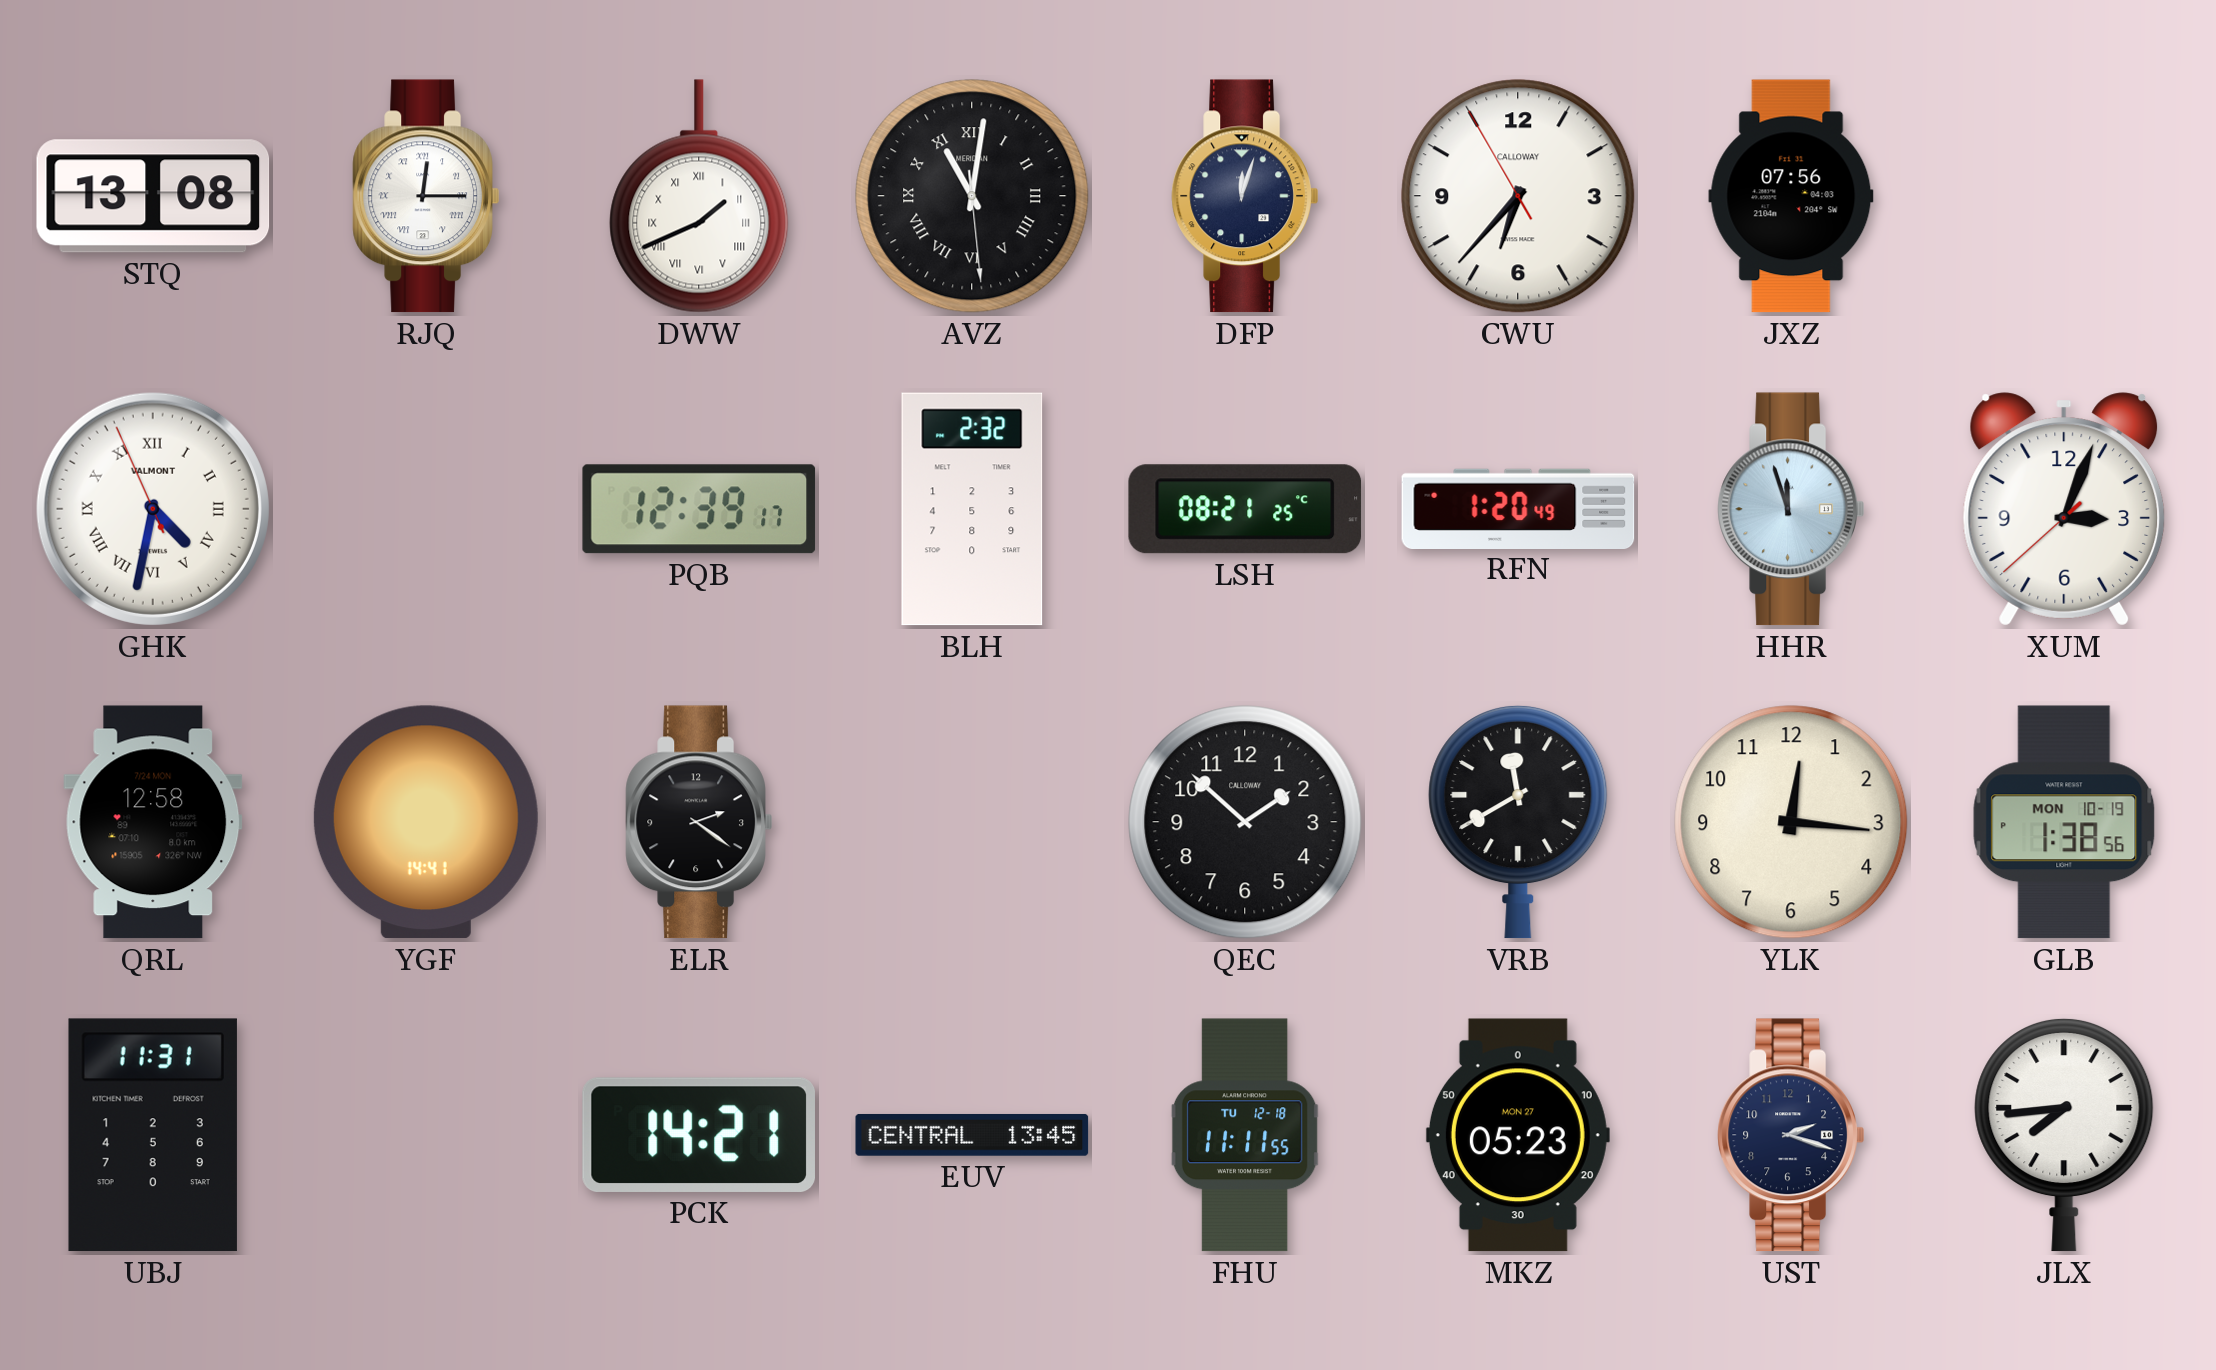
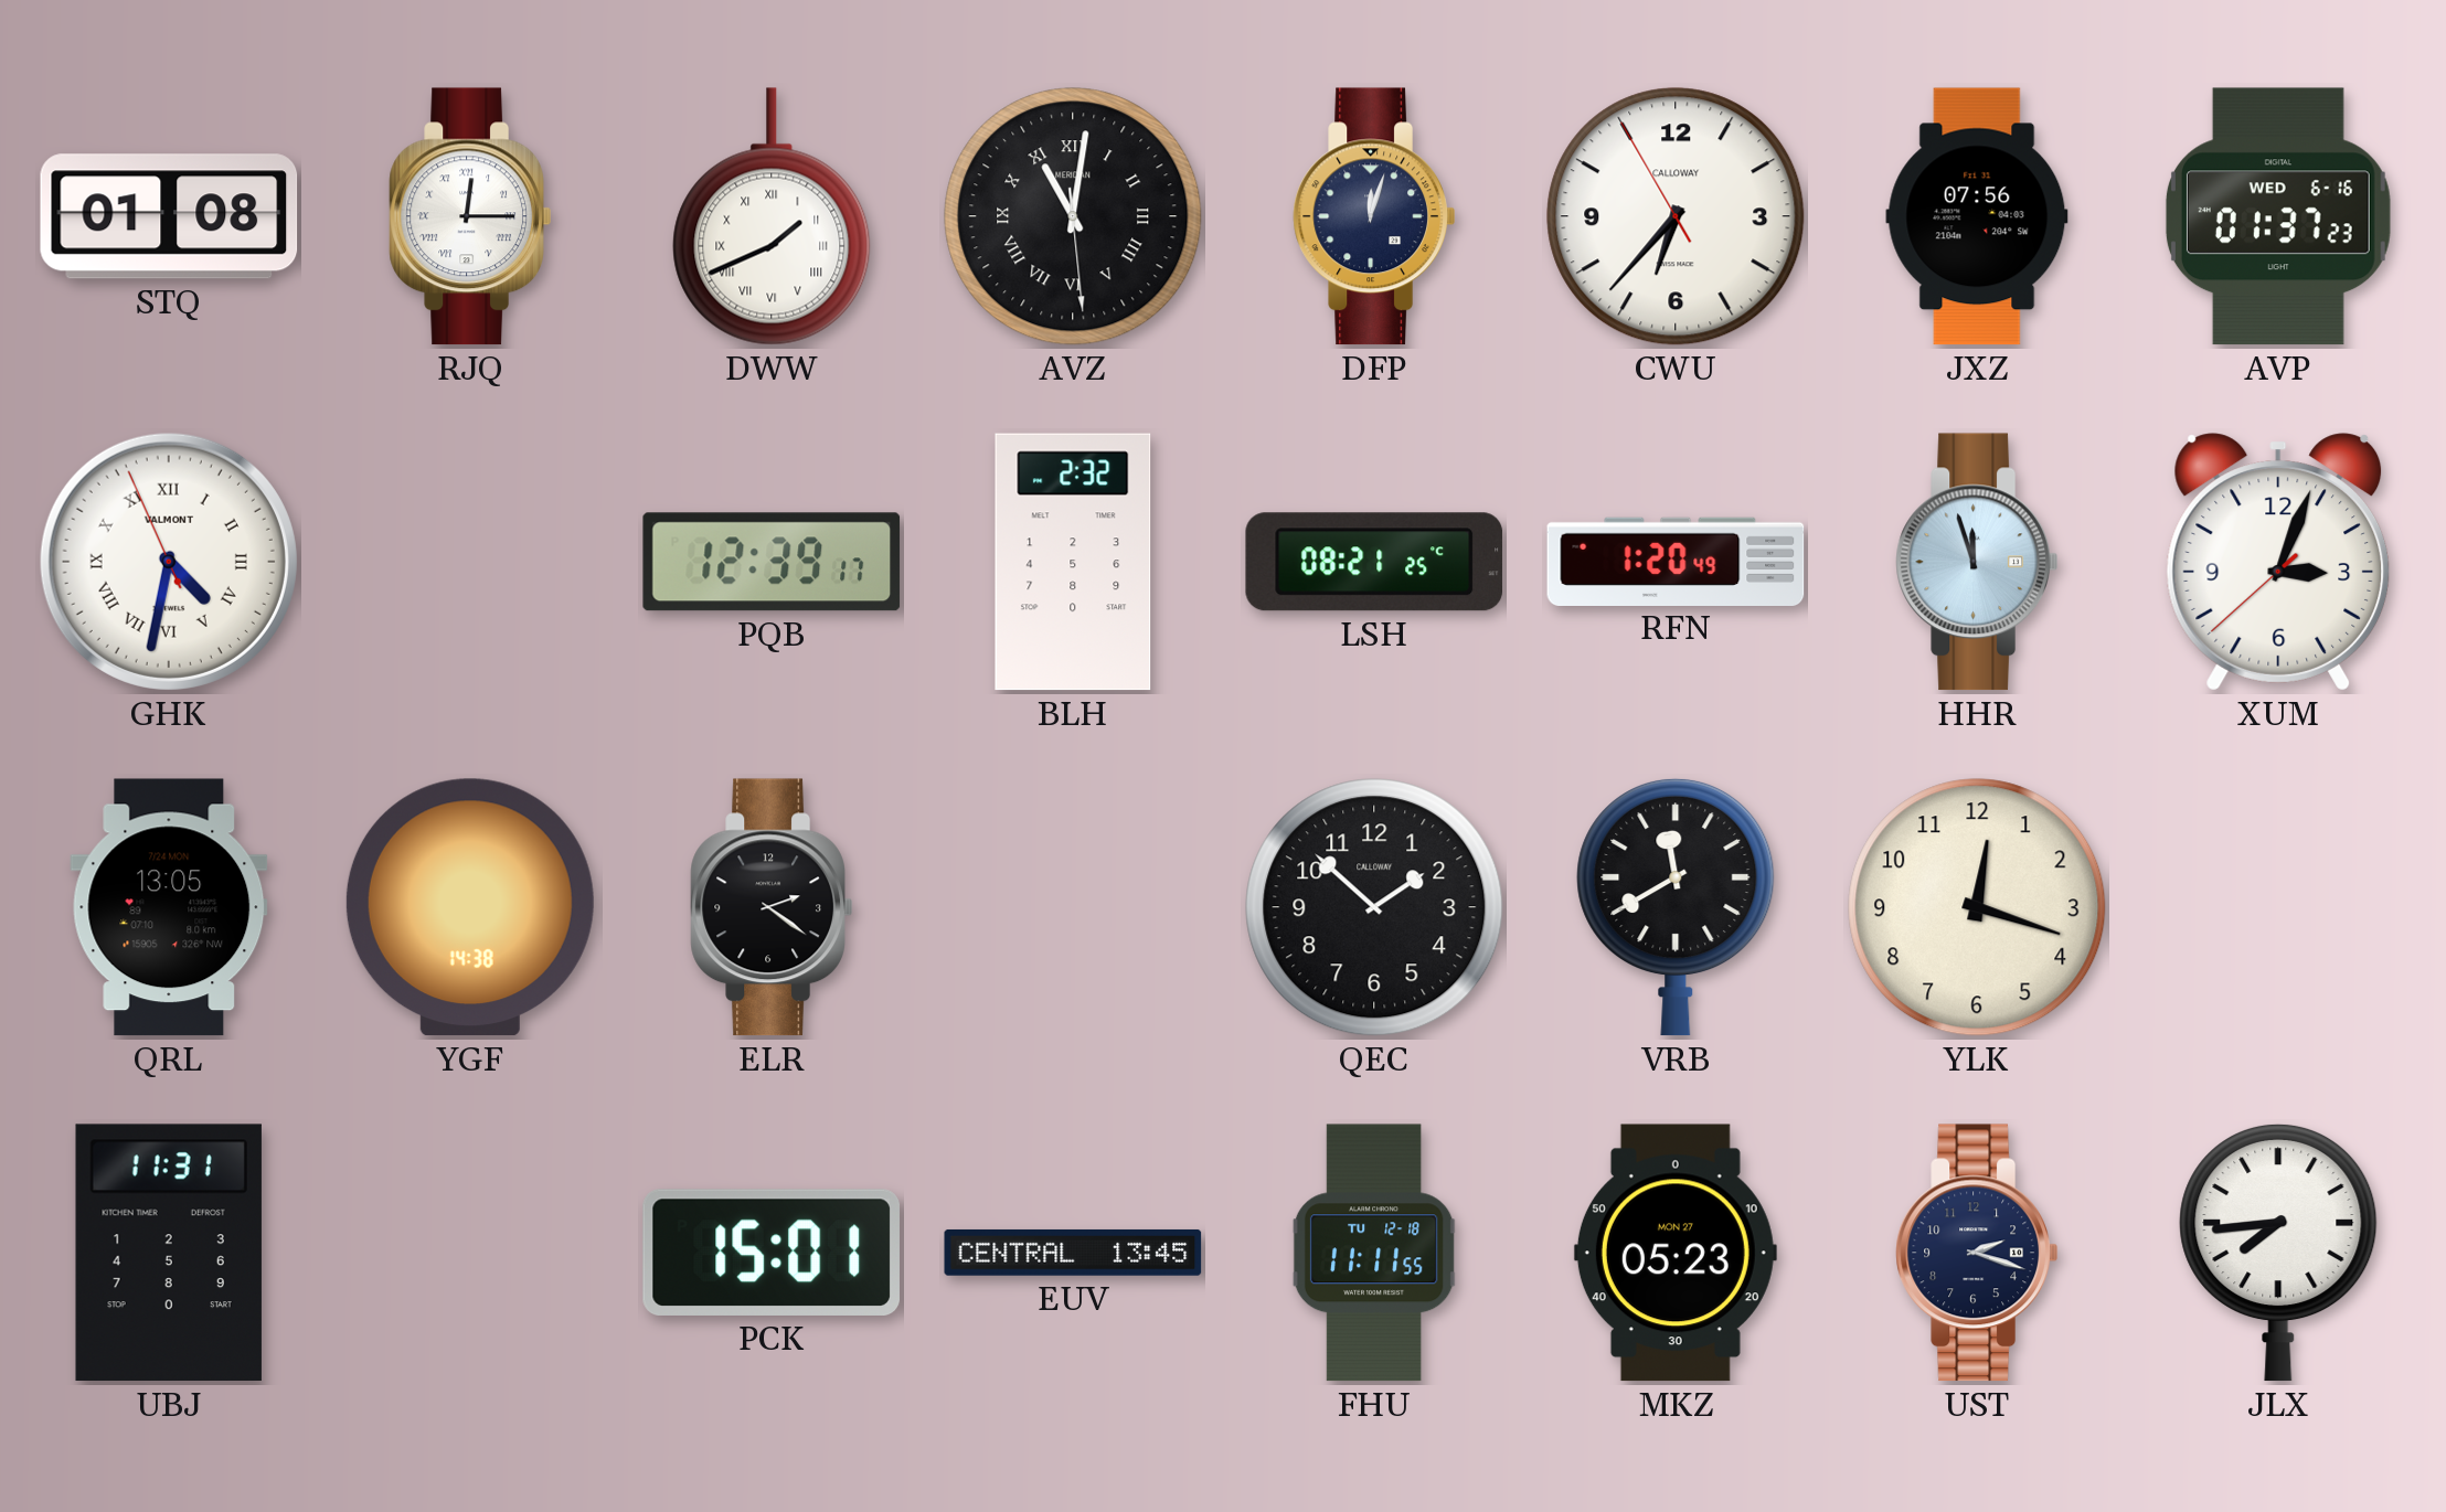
STQ: 13:08 -> 01:08
AVP: none -> 01:37
QRL: 12:58 -> 13:05
YGF: 14:41 -> 14:38
YLK: 12:16 -> 12:18
GLB: 1:38 -> none
PCK: 14:21 -> 15:01
